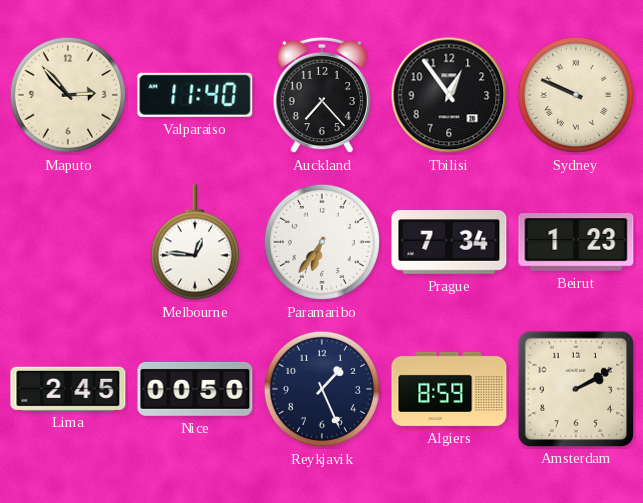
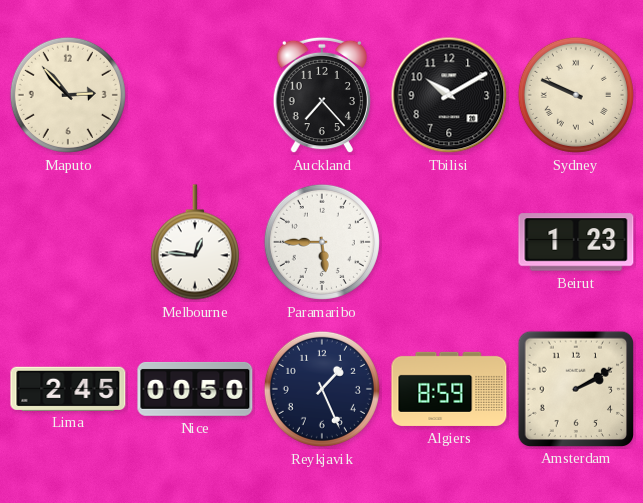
Valparaiso: 11:40 -> none
Tbilisi: 12:54 -> 10:10
Paramaribo: 6:36 -> 5:45
Prague: 7:34 -> none
